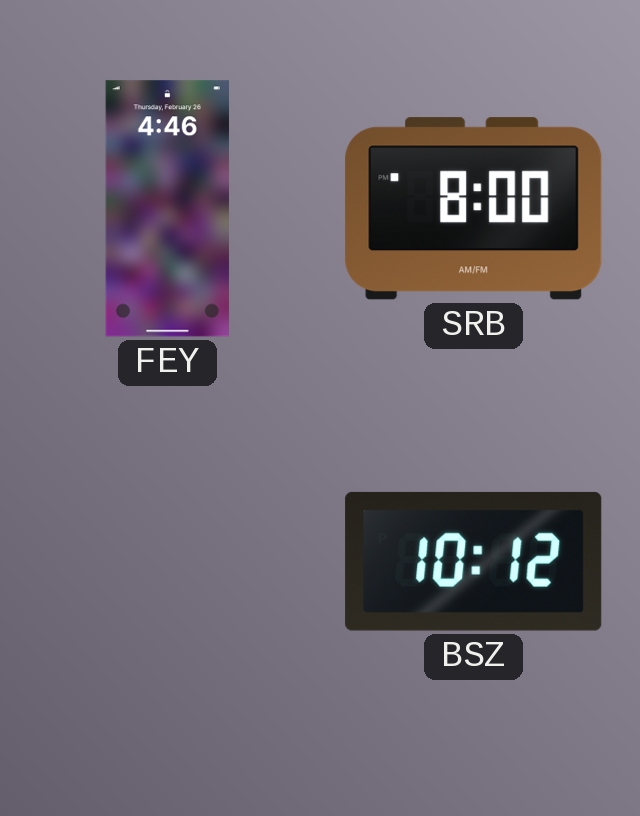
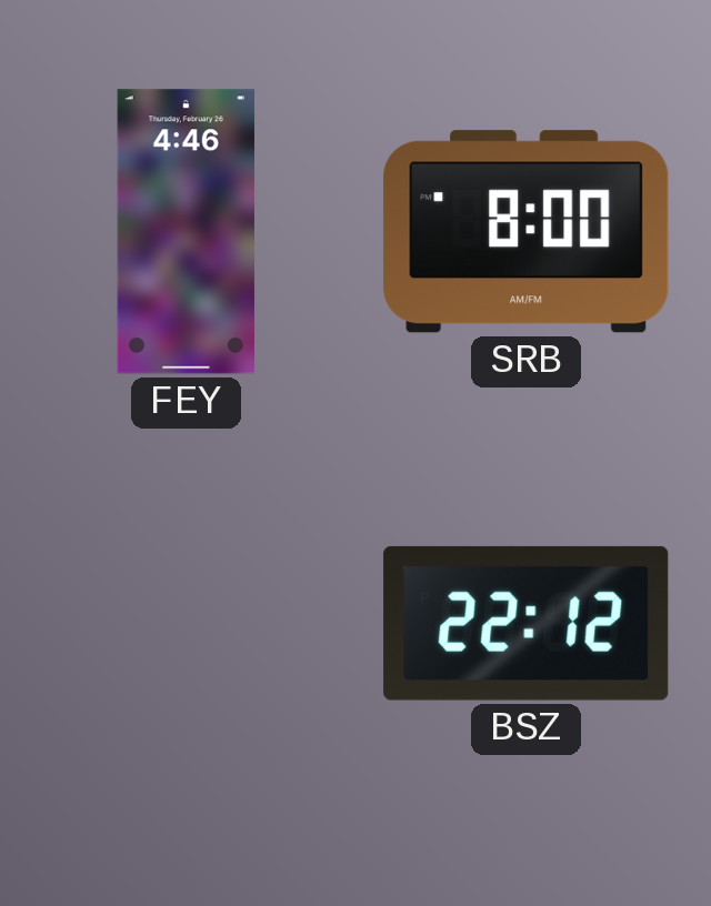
BSZ: 10:12 -> 22:12
